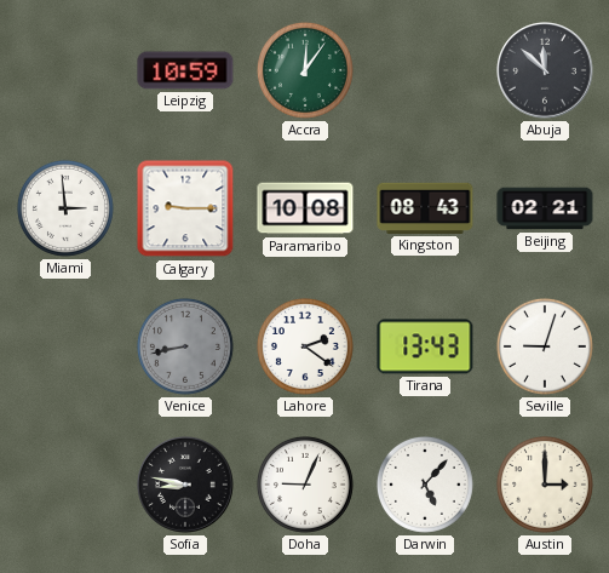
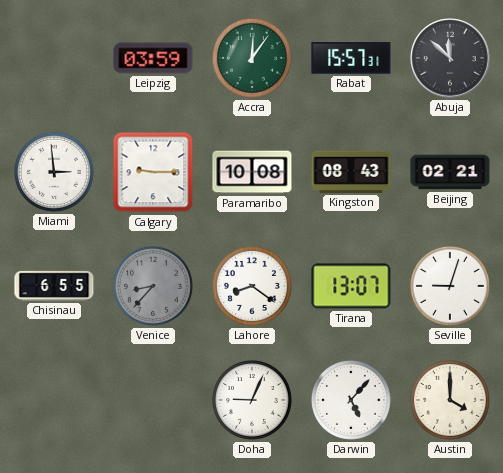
Leipzig: 10:59 -> 03:59
Rabat: none -> 15:57
Chisinau: none -> 6:55
Venice: 8:43 -> 8:37
Lahore: 2:21 -> 8:21
Tirana: 13:43 -> 13:07
Sofia: 8:47 -> none
Austin: 3:00 -> 4:00
